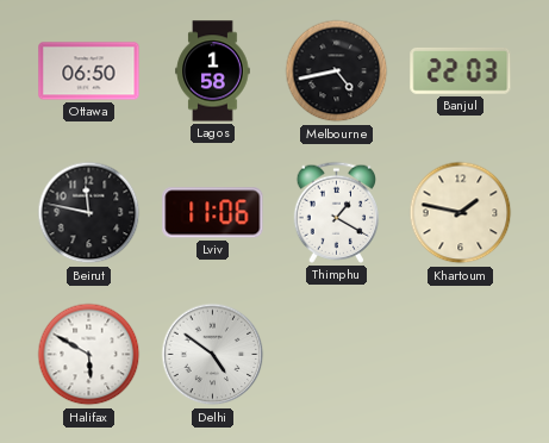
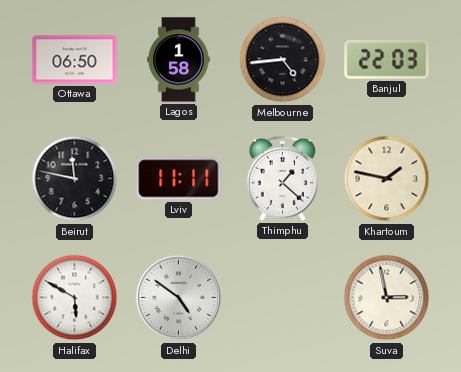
Melbourne: 4:43 -> 4:44
Lviv: 11:06 -> 11:11
Thimphu: 1:20 -> 1:22
Suva: none -> 2:58
